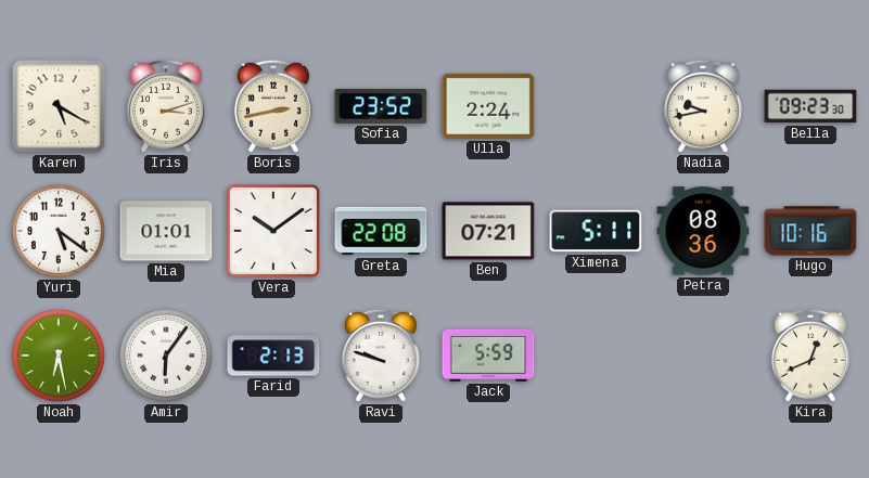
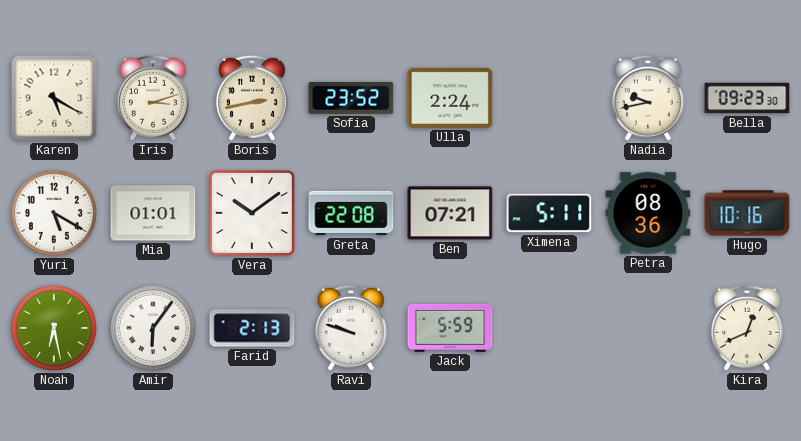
Yuri: 5:21 -> 5:20
